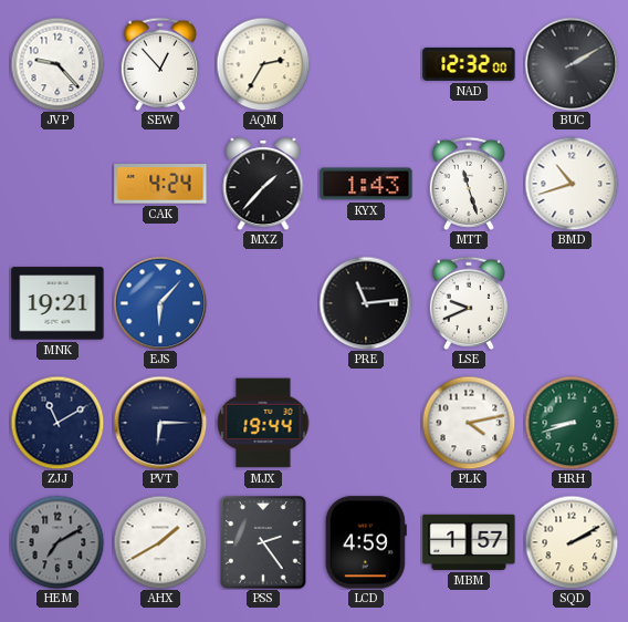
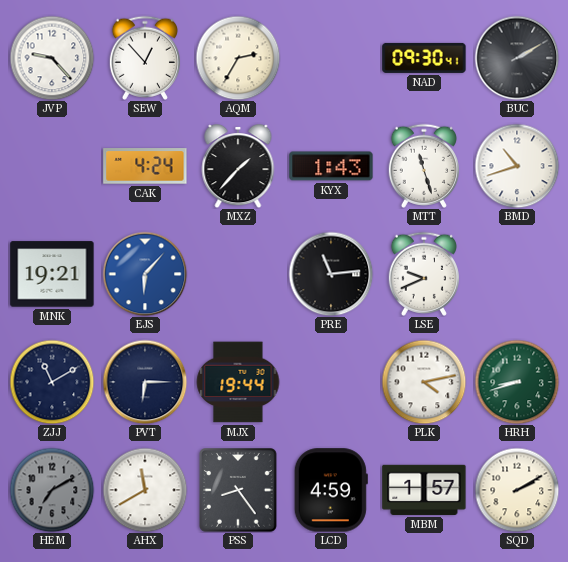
NAD: 12:32 -> 09:30
AHX: 1:40 -> 11:40
PSS: 2:24 -> 8:24
